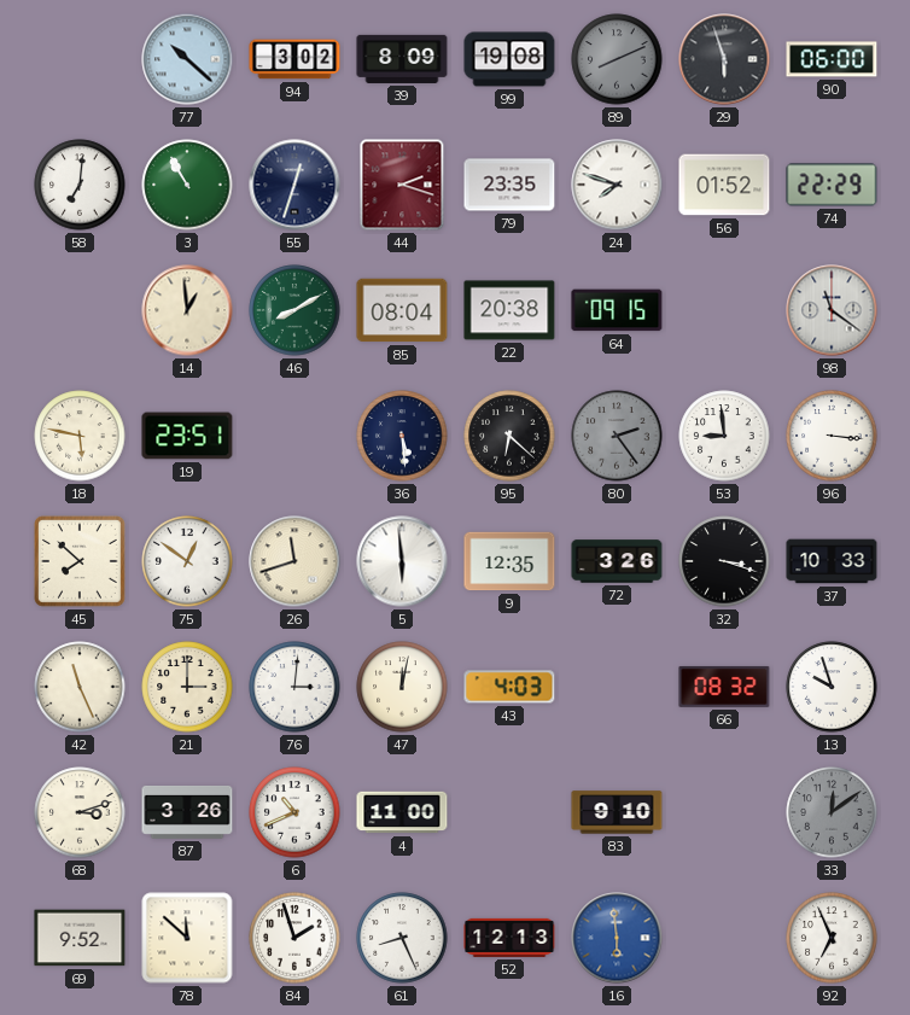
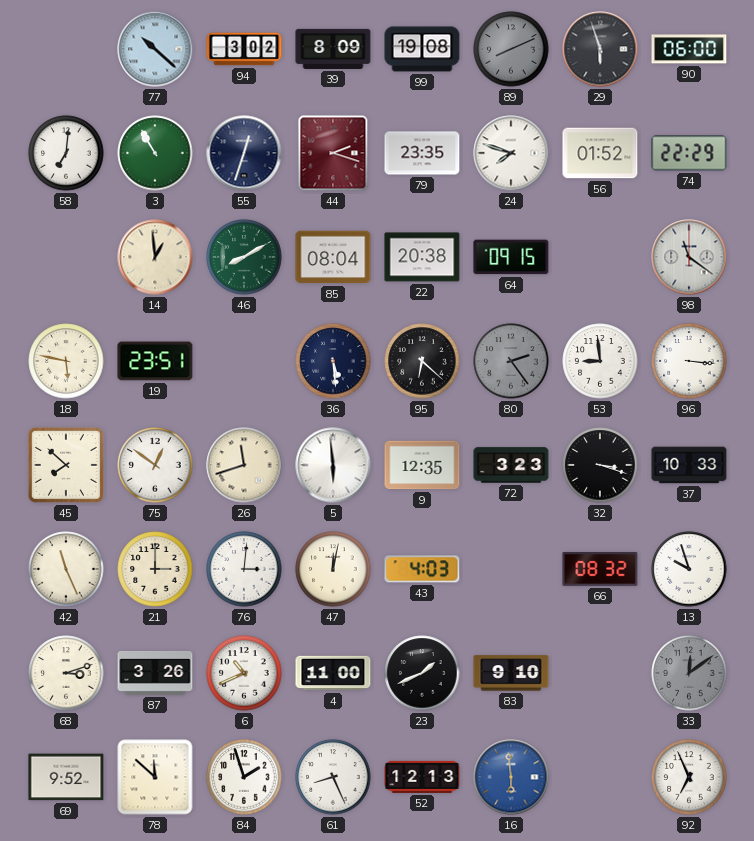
72: 3:26 -> 3:23
23: none -> 1:41
